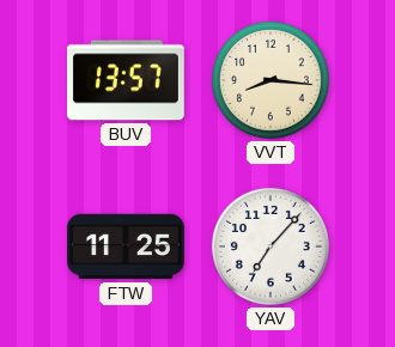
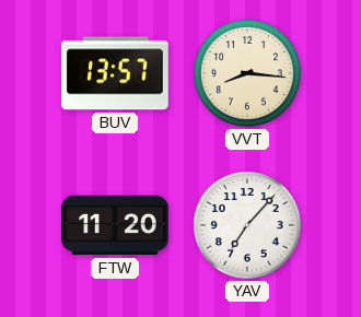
FTW: 11:25 -> 11:20
